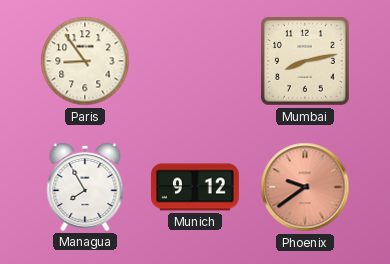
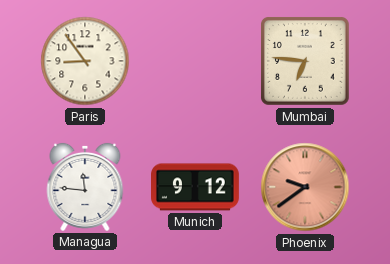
Mumbai: 8:13 -> 6:46
Managua: 7:55 -> 11:46
